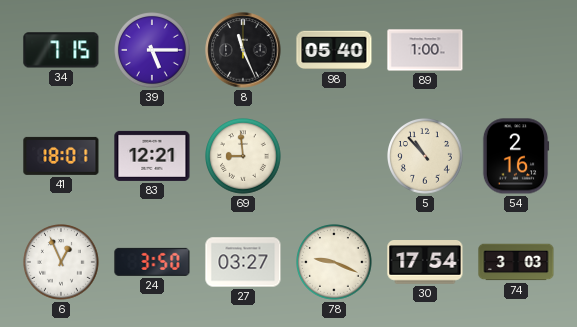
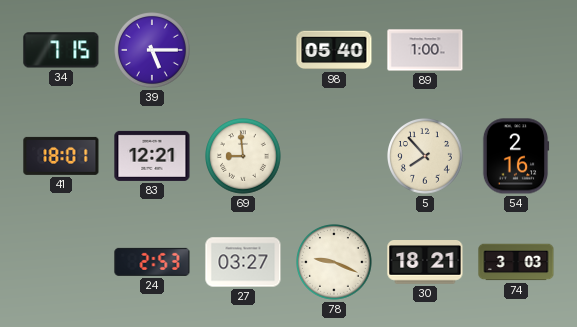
8: 11:26 -> none
5: 10:53 -> 7:53
6: 12:56 -> none
24: 3:50 -> 2:53
30: 17:54 -> 18:21
